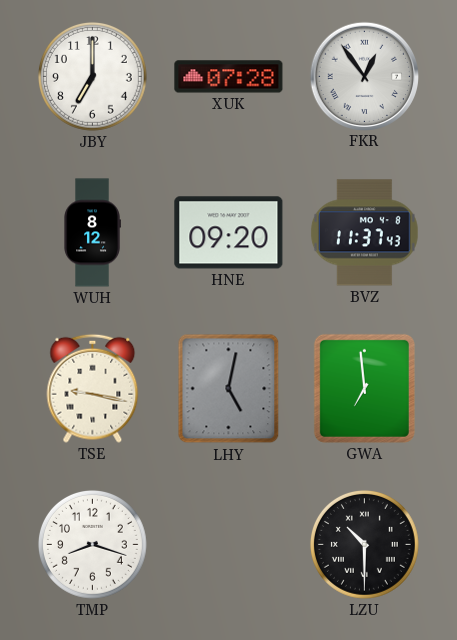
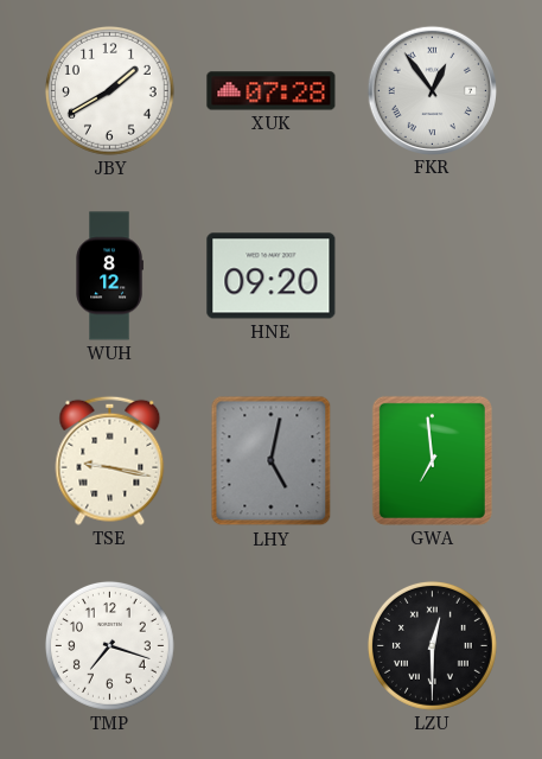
JBY: 7:00 -> 1:40
BVZ: 11:37 -> none
TMP: 8:18 -> 7:18
LZU: 10:30 -> 12:30
